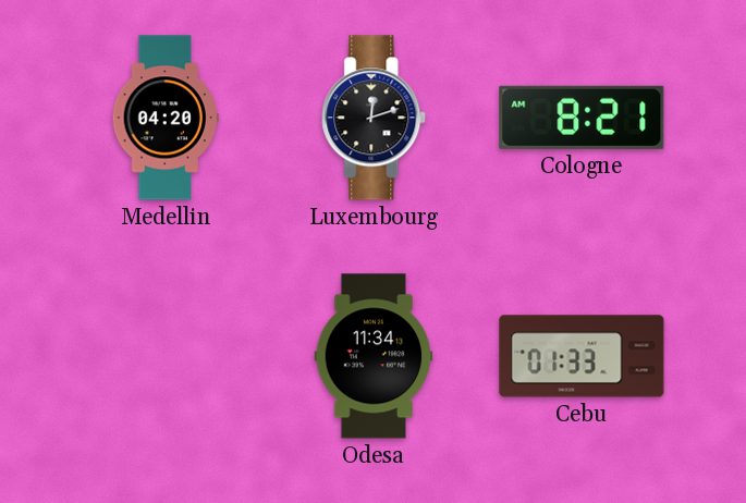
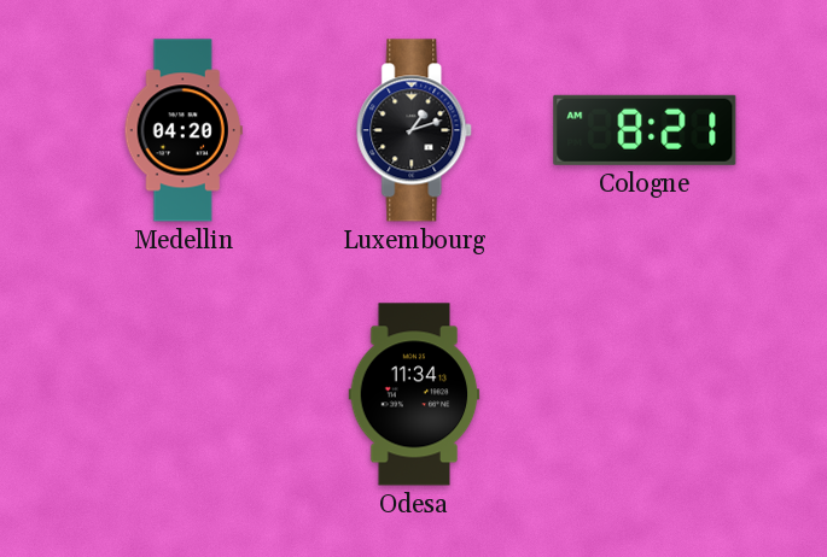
Luxembourg: 12:12 -> 1:12
Cebu: 01:33 -> none
